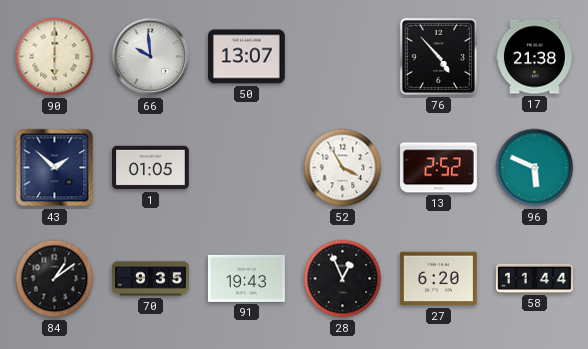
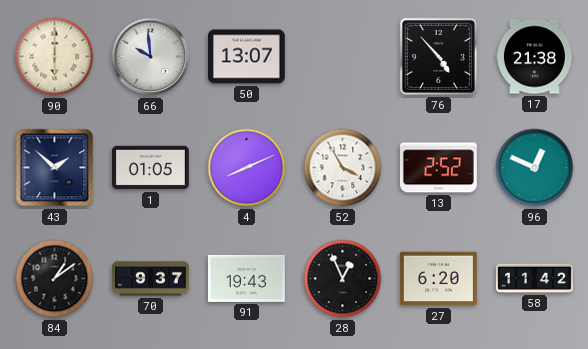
4: none -> 8:11
96: 5:49 -> 12:49
70: 9:35 -> 9:37
58: 11:44 -> 11:42
